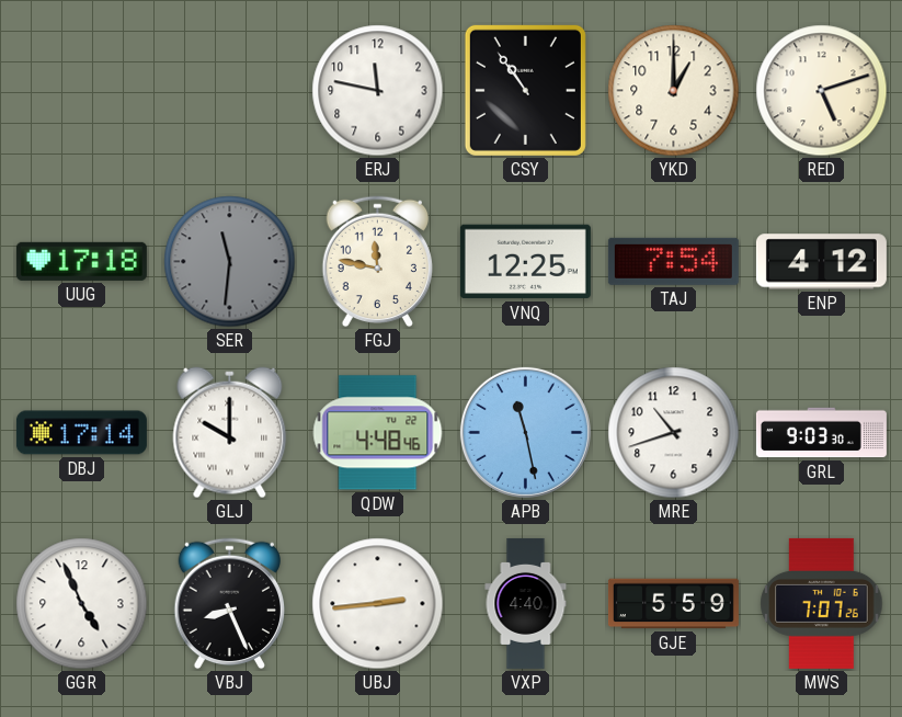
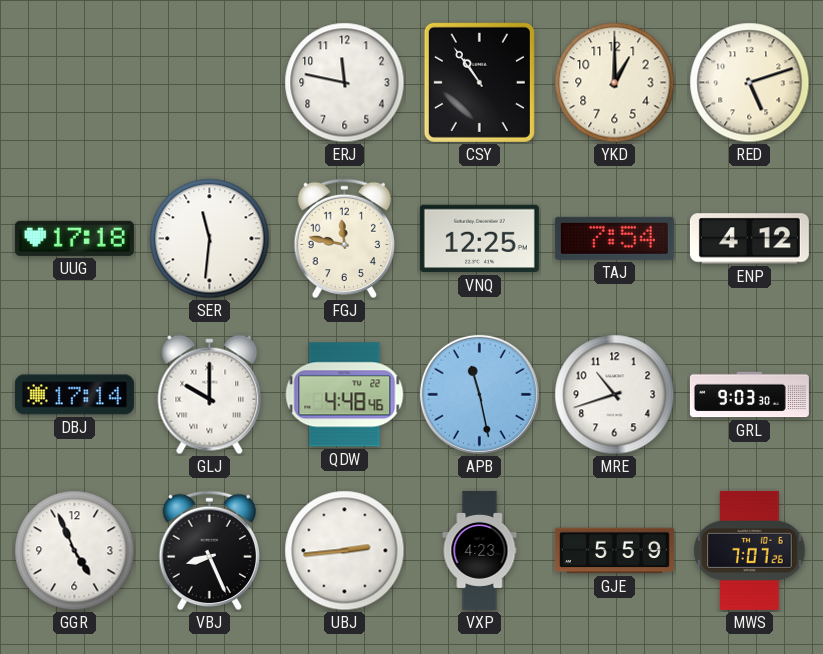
SER dial: grey -> white
VXP: 4:40 -> 4:23
